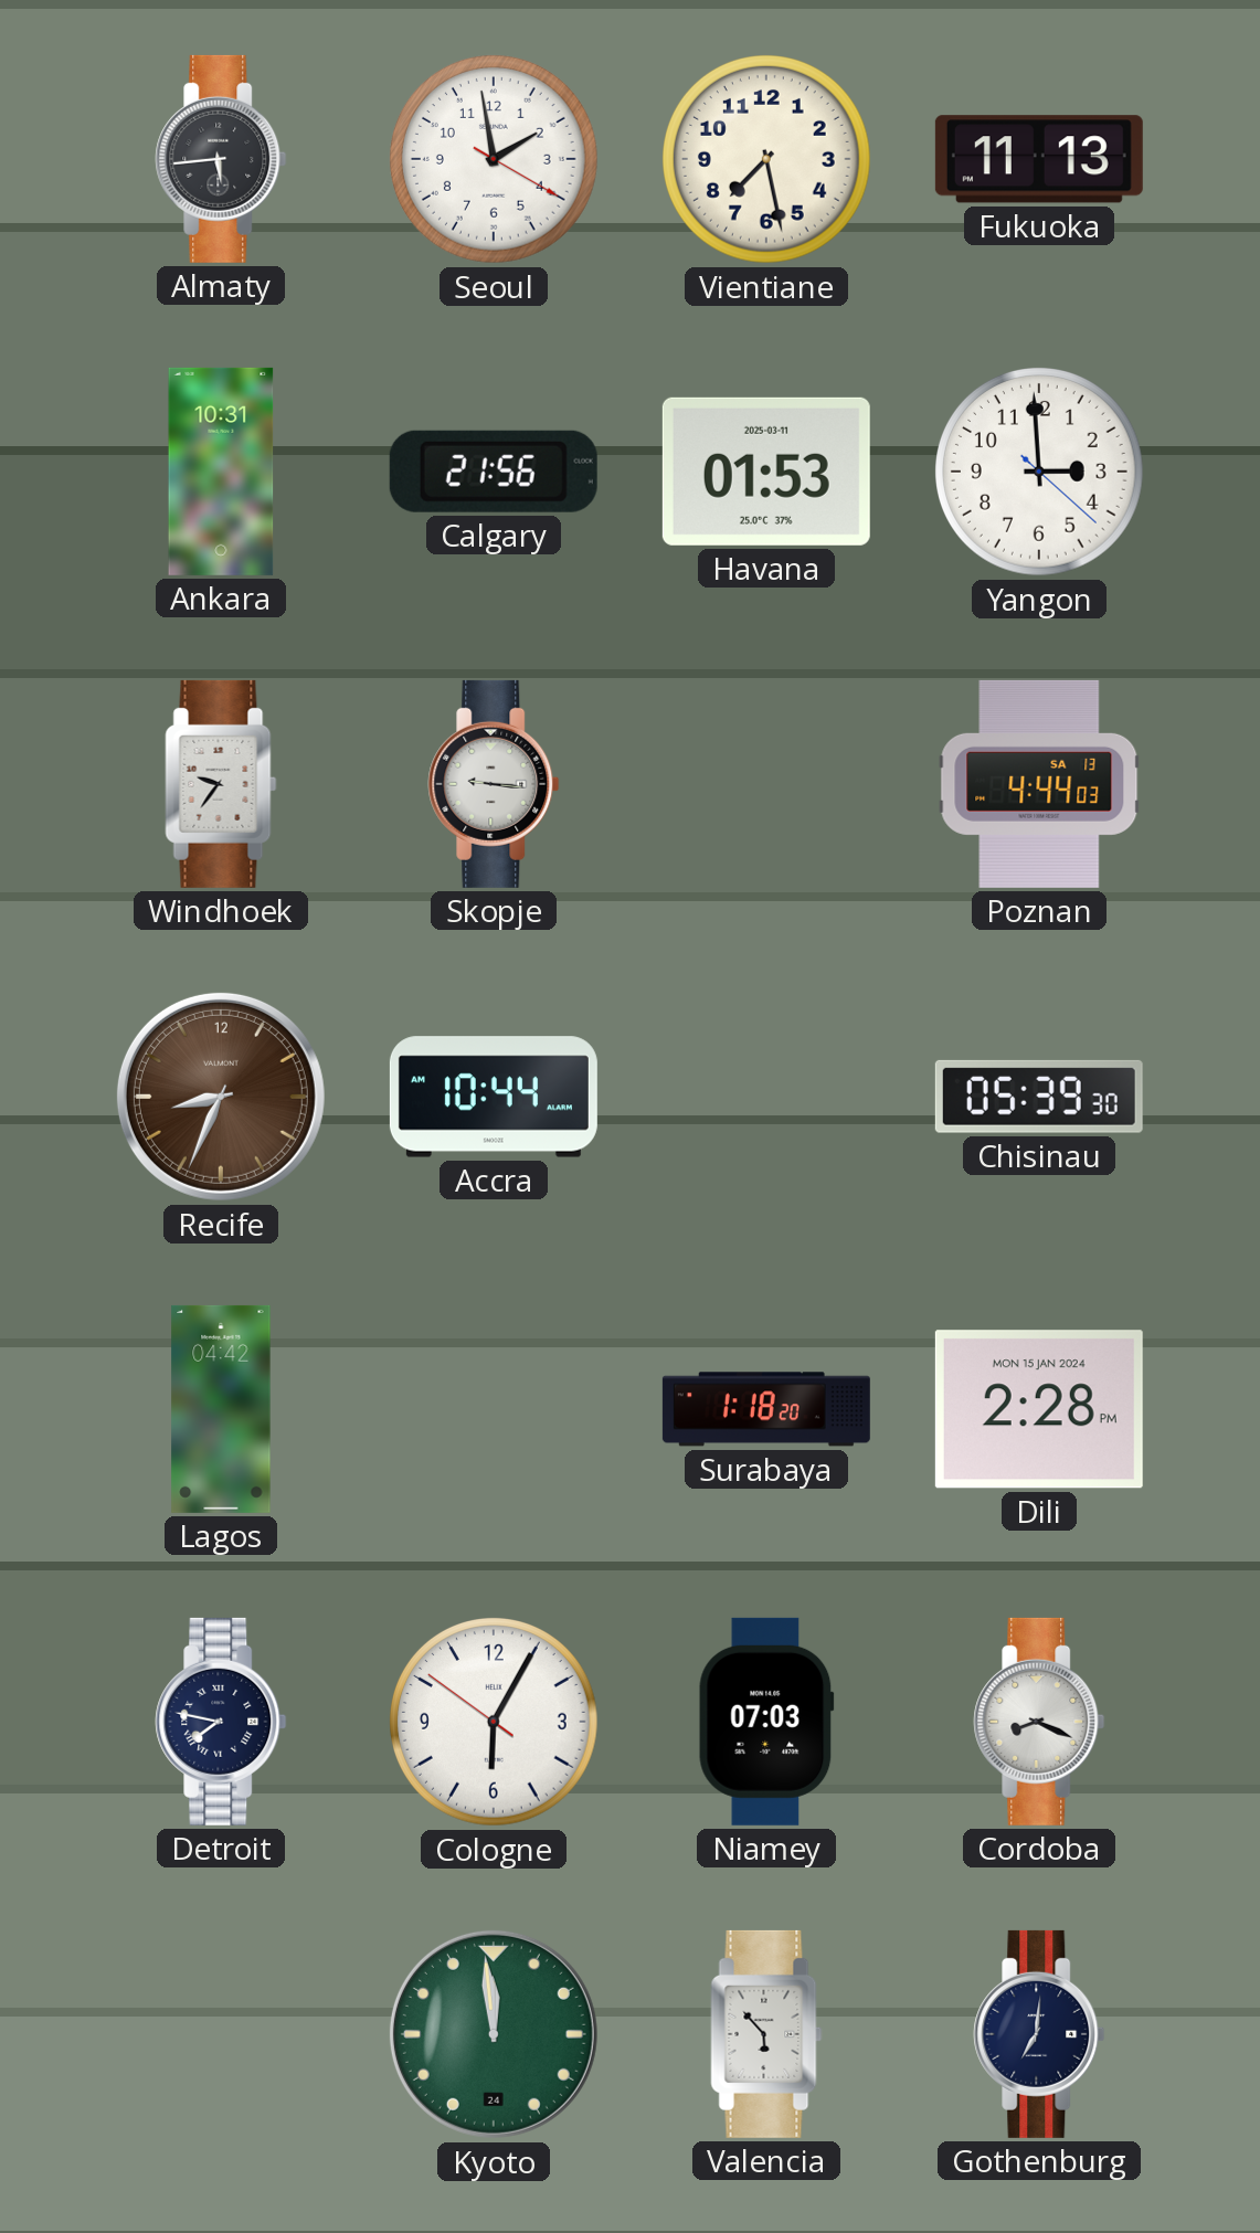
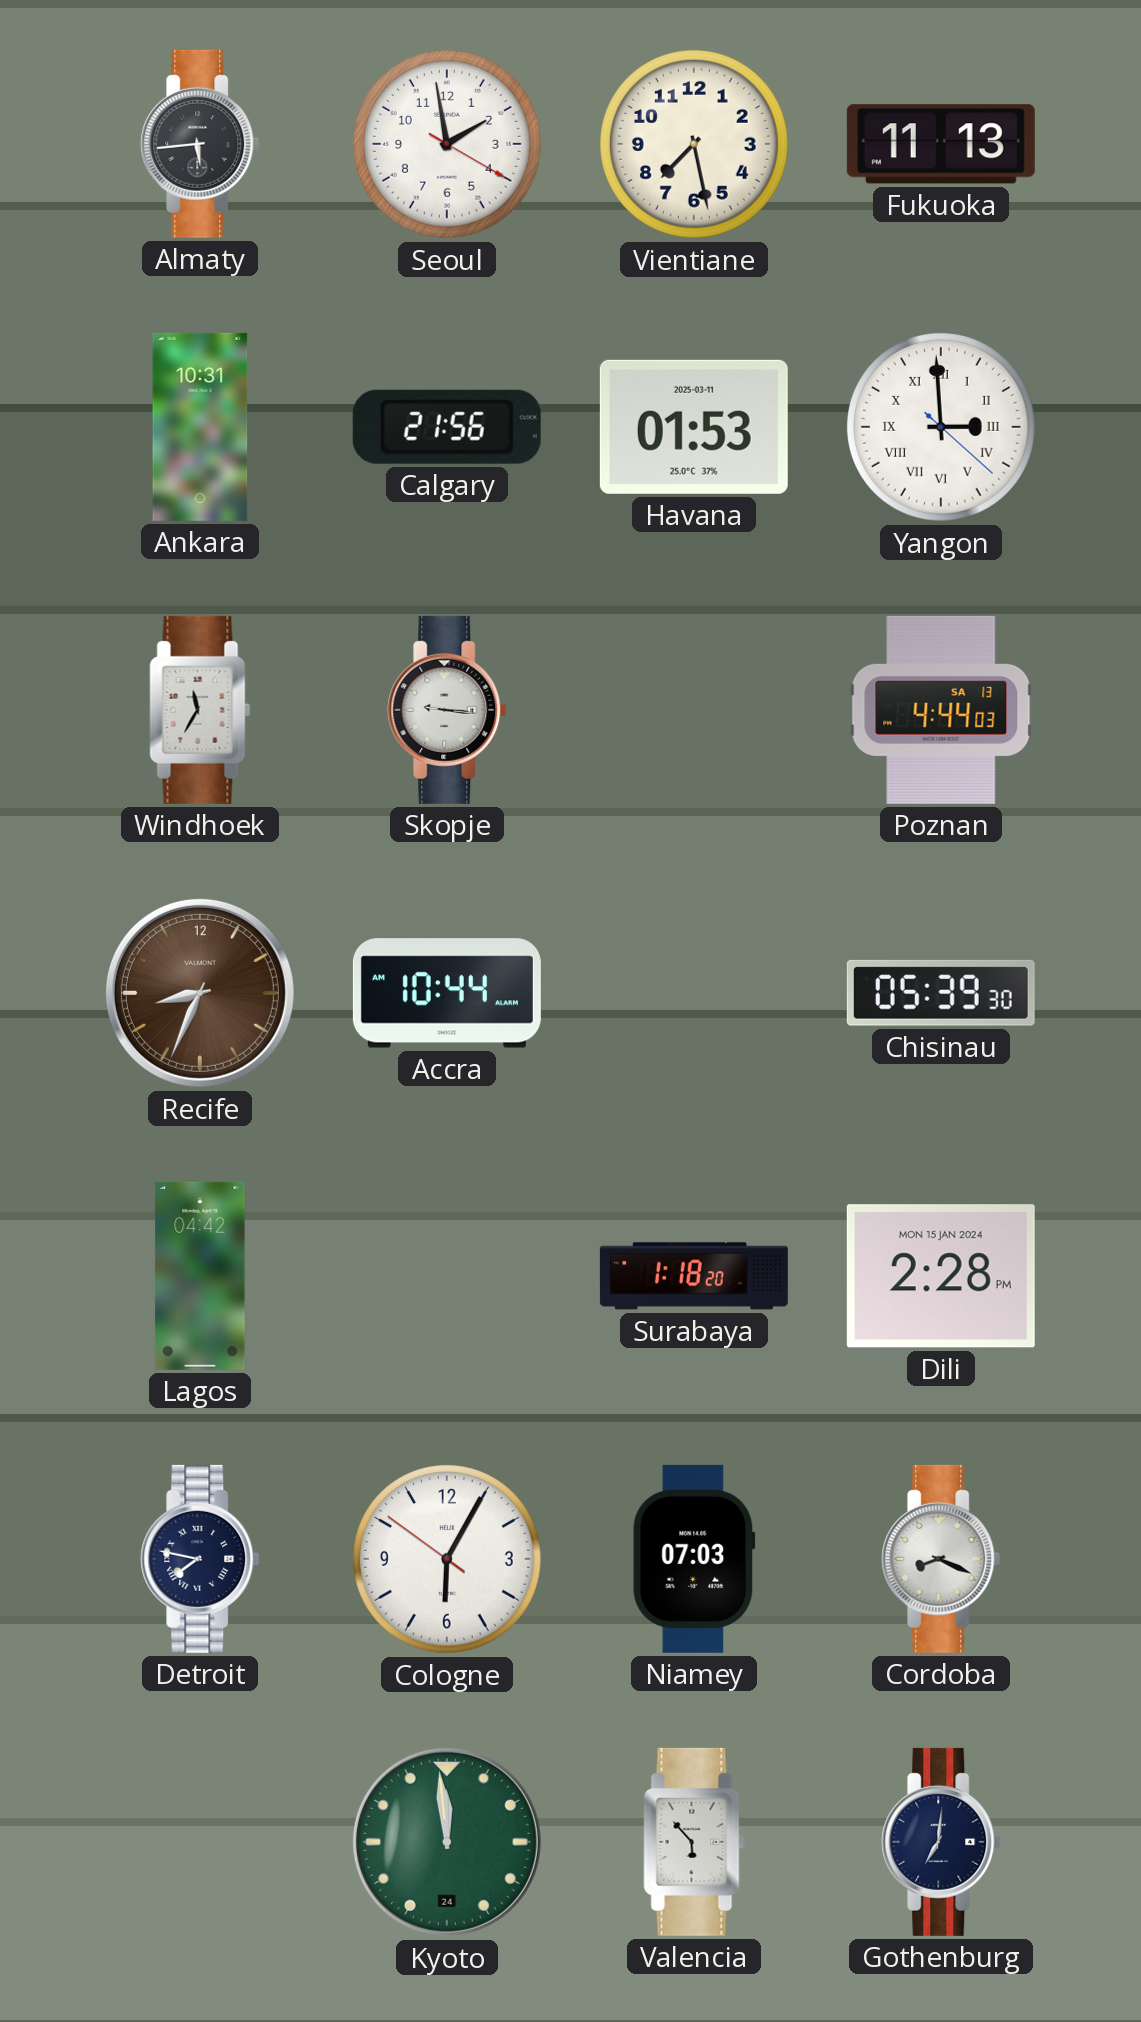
Yangon numerals: Arabic -> Roman
Windhoek: 9:36 -> 11:35
